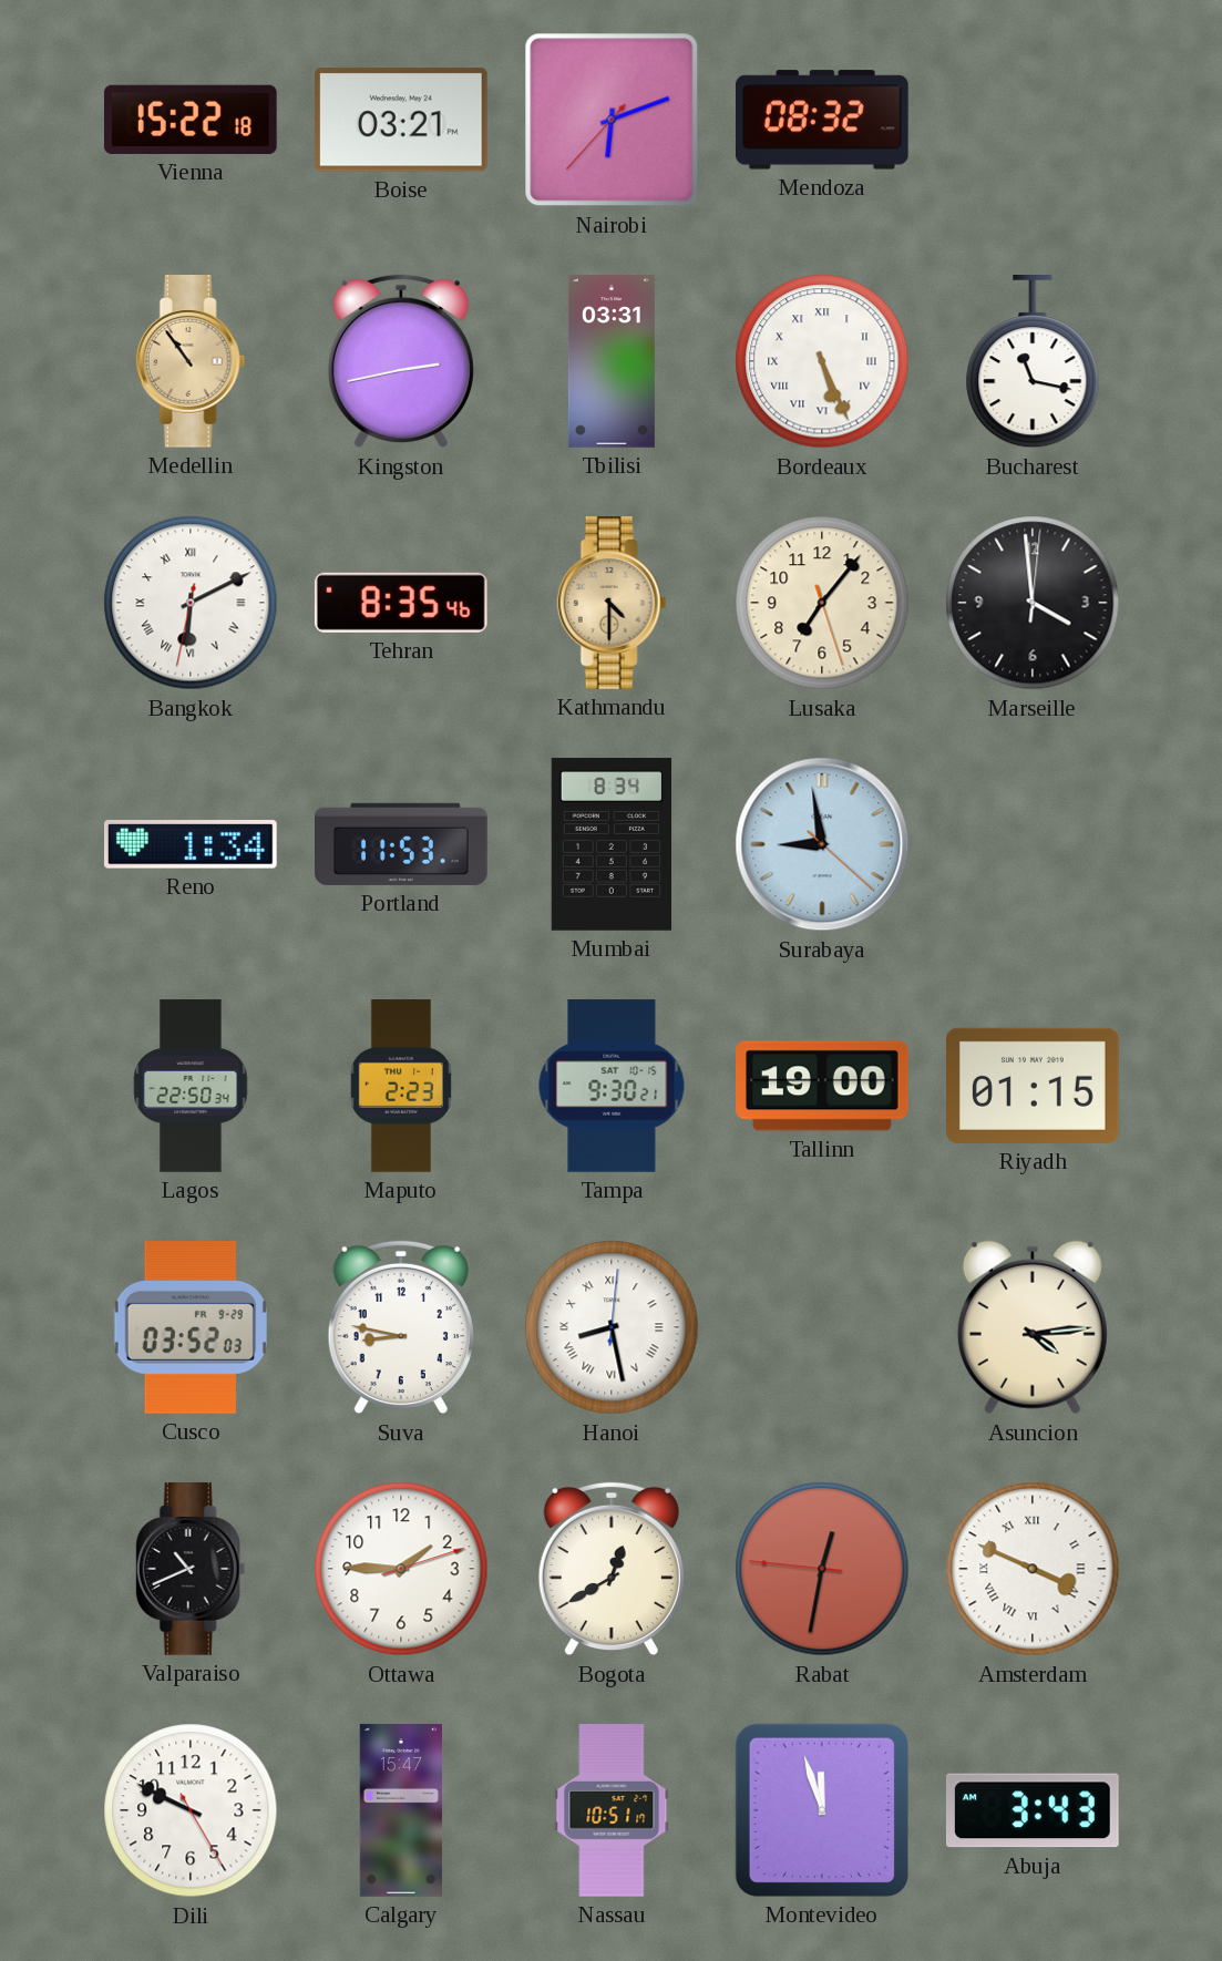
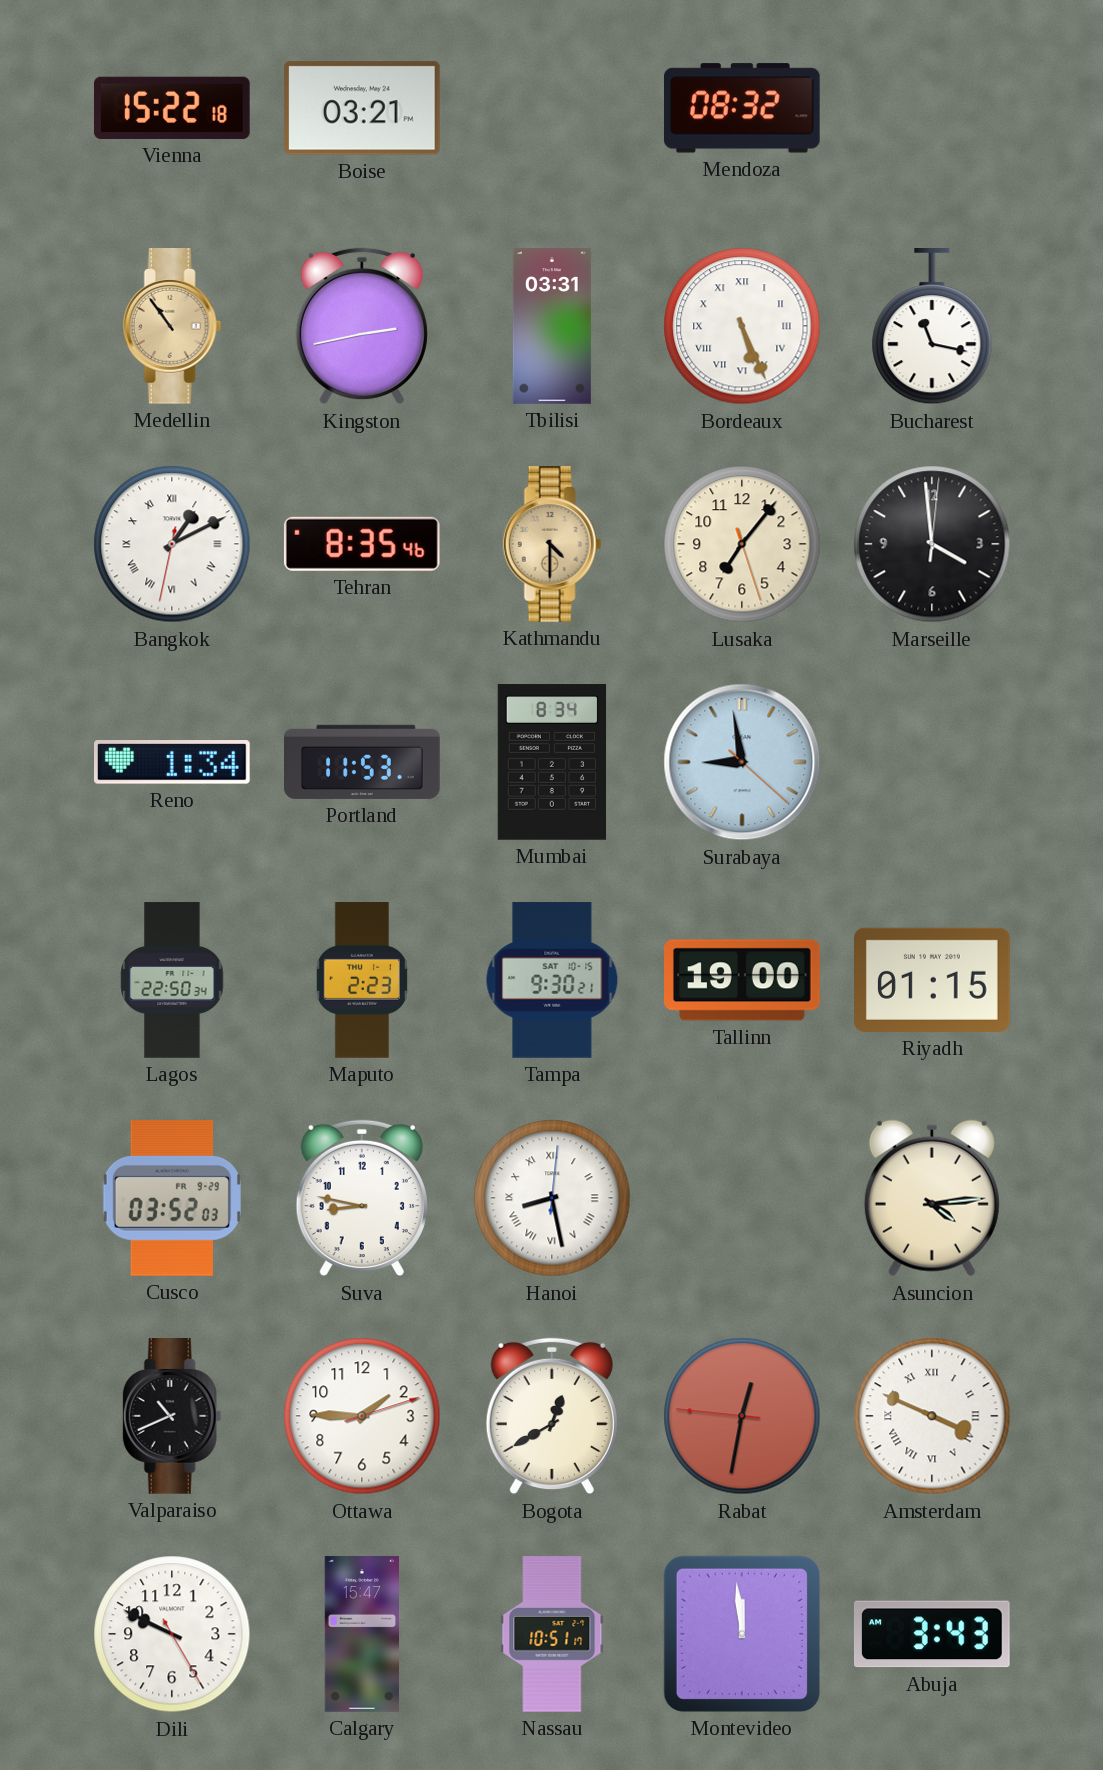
Nairobi: 6:11 -> none
Bangkok: 6:10 -> 1:10
Montevideo: 11:57 -> 11:59
